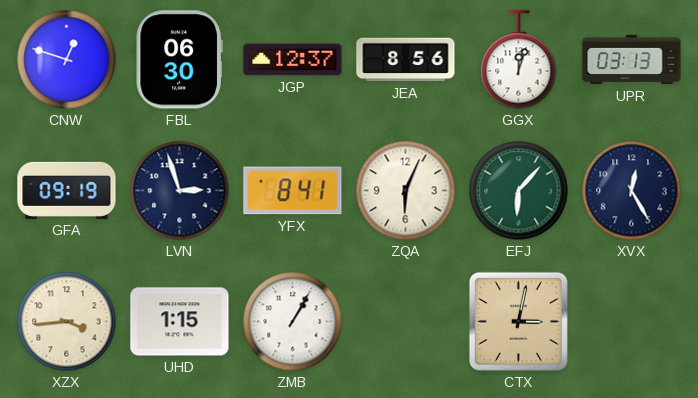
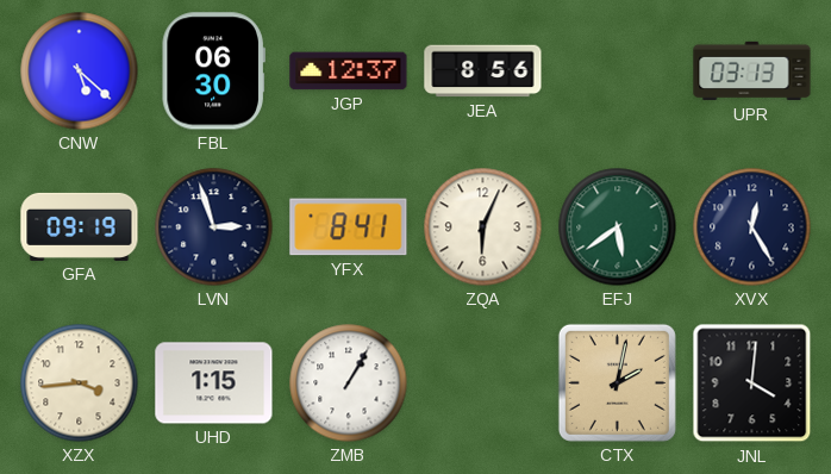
CNW: 12:48 -> 5:22
GGX: 12:03 -> none
EFJ: 6:07 -> 5:39
CTX: 3:02 -> 2:02
JNL: none -> 4:01
